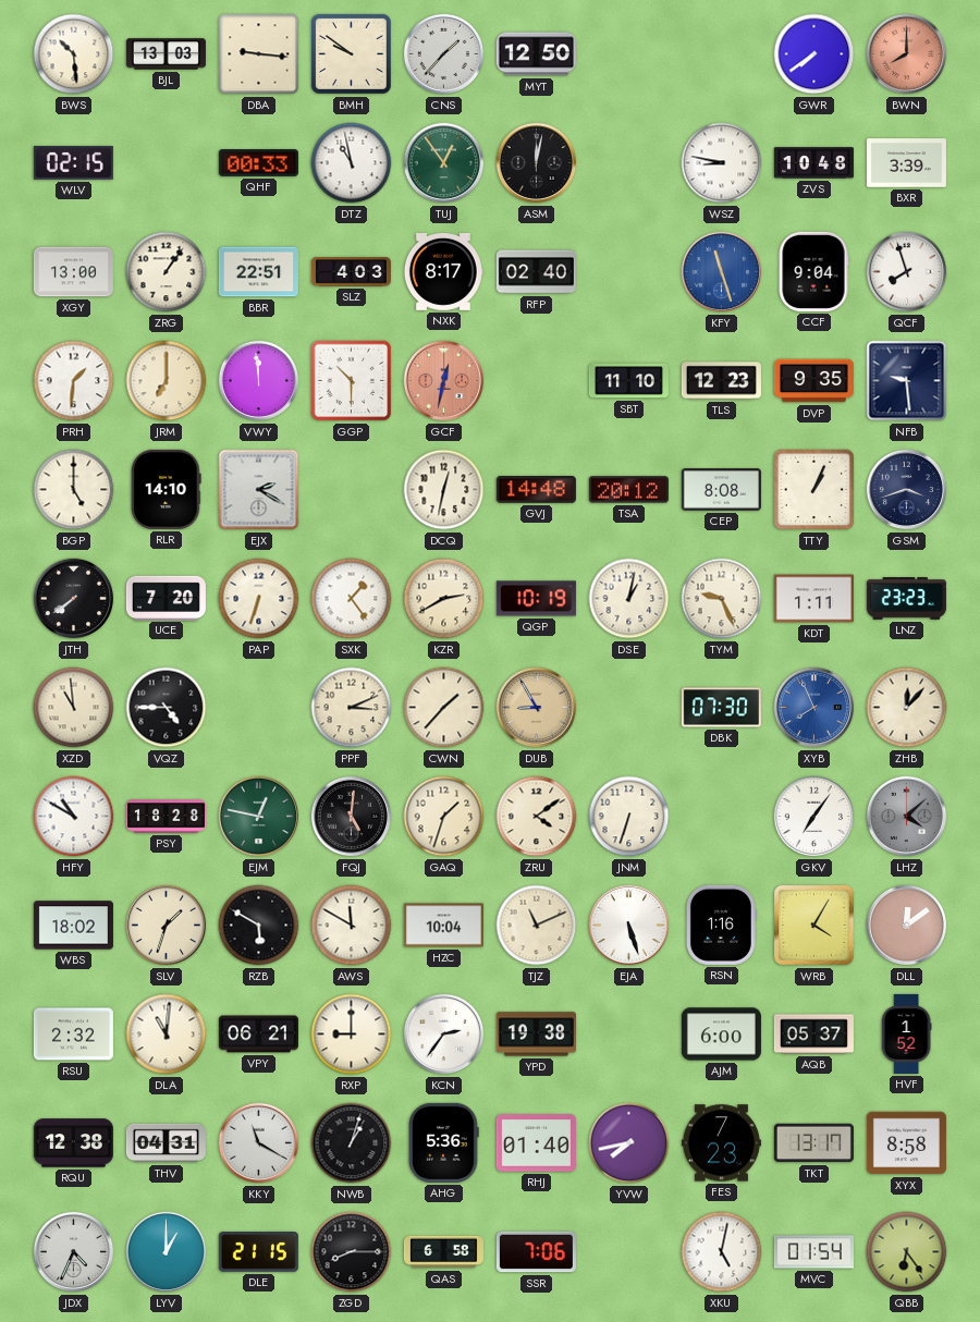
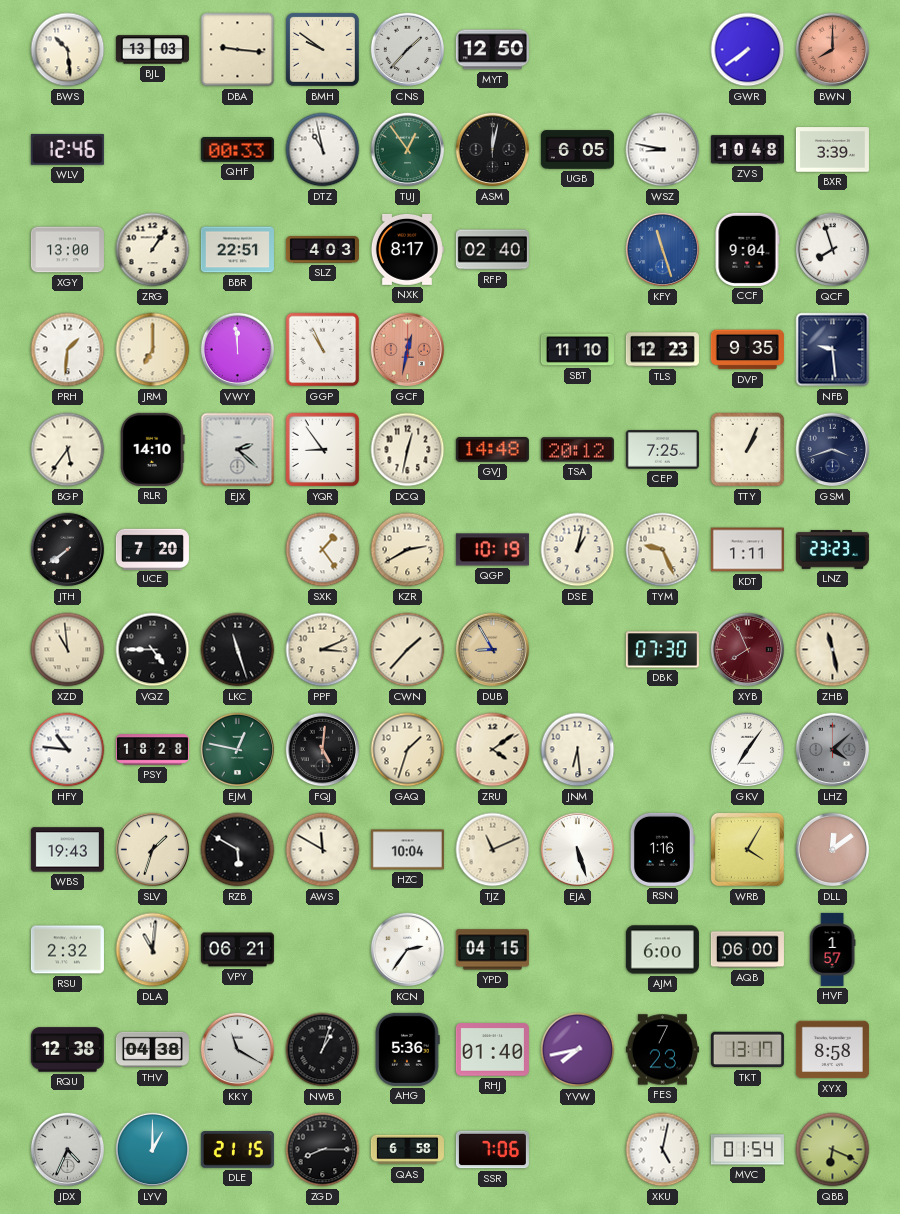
WLV: 02:15 -> 12:46
UGB: none -> 6:05
GGP: 10:30 -> 10:56
BGP: 5:00 -> 5:36
EJX: 2:20 -> 2:22
YQR: none -> 8:54
CEP: 8:08 -> 7:25
PAP: 6:33 -> none
LKC: none -> 11:27
XYB dial: blue -> burgundy
ZHB: 12:07 -> 11:28
HFY: 10:50 -> 10:46
JNM: 6:33 -> 6:29
WBS: 18:02 -> 19:43
RXP: 9:00 -> none
YPD: 19:38 -> 04:15
AQB: 05:37 -> 06:00
HVF: 1:52 -> 1:57
THV: 04:31 -> 04:38
QBB: 6:24 -> 6:19
